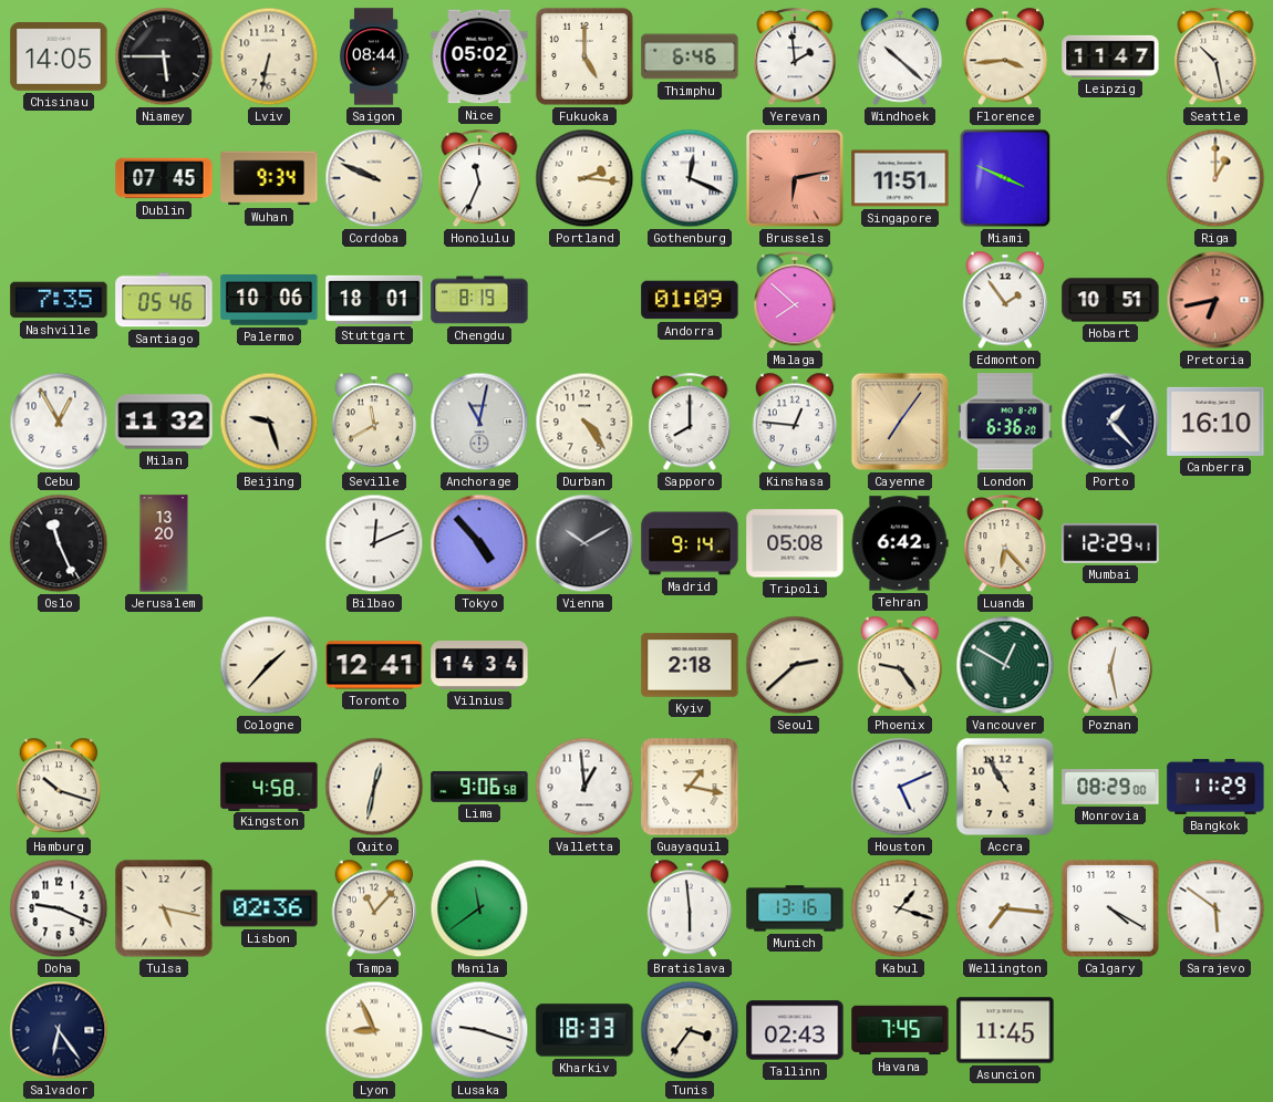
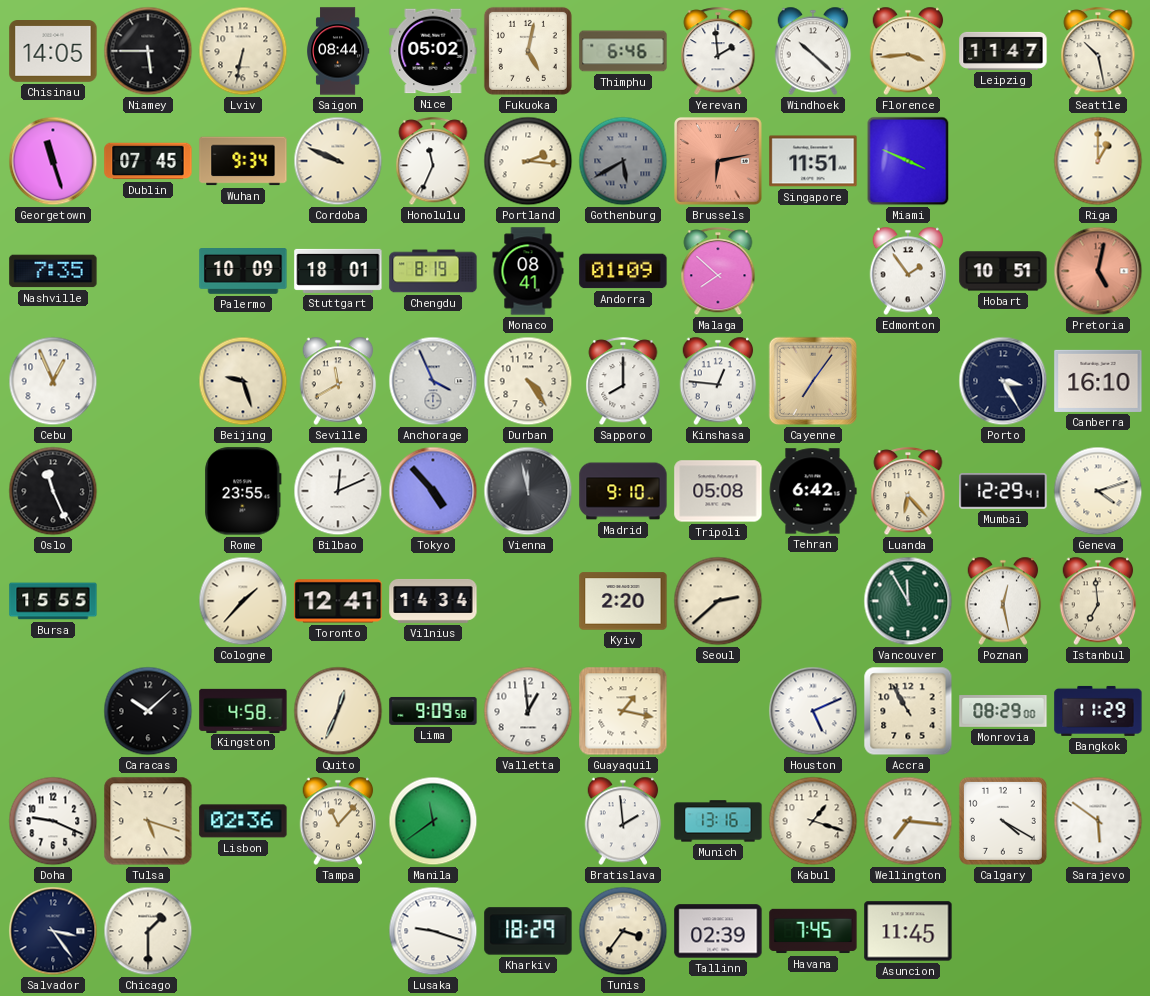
Fukuoka: 5:00 -> 5:02
Georgetown: none -> 11:27
Gothenburg: 12:19 -> 5:40
Gothenburg dial: white -> grey
Santiago: 05:46 -> none
Palermo: 10:06 -> 10:09
Monaco: none -> 08:41
Pretoria: 6:43 -> 5:02
Cebu: 12:55 -> 12:56
Milan: 11:32 -> none
Anchorage: 11:02 -> 3:56
London: 6:36 -> none
Porto: 1:23 -> 3:25
Jerusalem: 13:20 -> none
Rome: none -> 23:55
Vienna: 10:10 -> 11:58
Madrid: 9:14 -> 9:10
Geneva: none -> 4:12
Bursa: none -> 15:55
Kyiv: 2:18 -> 2:20
Phoenix: 9:24 -> none
Vancouver: 12:50 -> 11:55
Istanbul: none -> 6:59
Hamburg: 10:18 -> none
Caracas: none -> 10:08
Quito: 12:32 -> 12:34
Lima: 9:06 -> 9:09
Tulsa: 5:17 -> 5:18
Bratislava: 5:59 -> 1:59
Salvador: 6:24 -> 3:24
Chicago: none -> 1:30
Lyon: 8:56 -> none
Kharkiv: 18:33 -> 18:29
Tallinn: 02:43 -> 02:39
